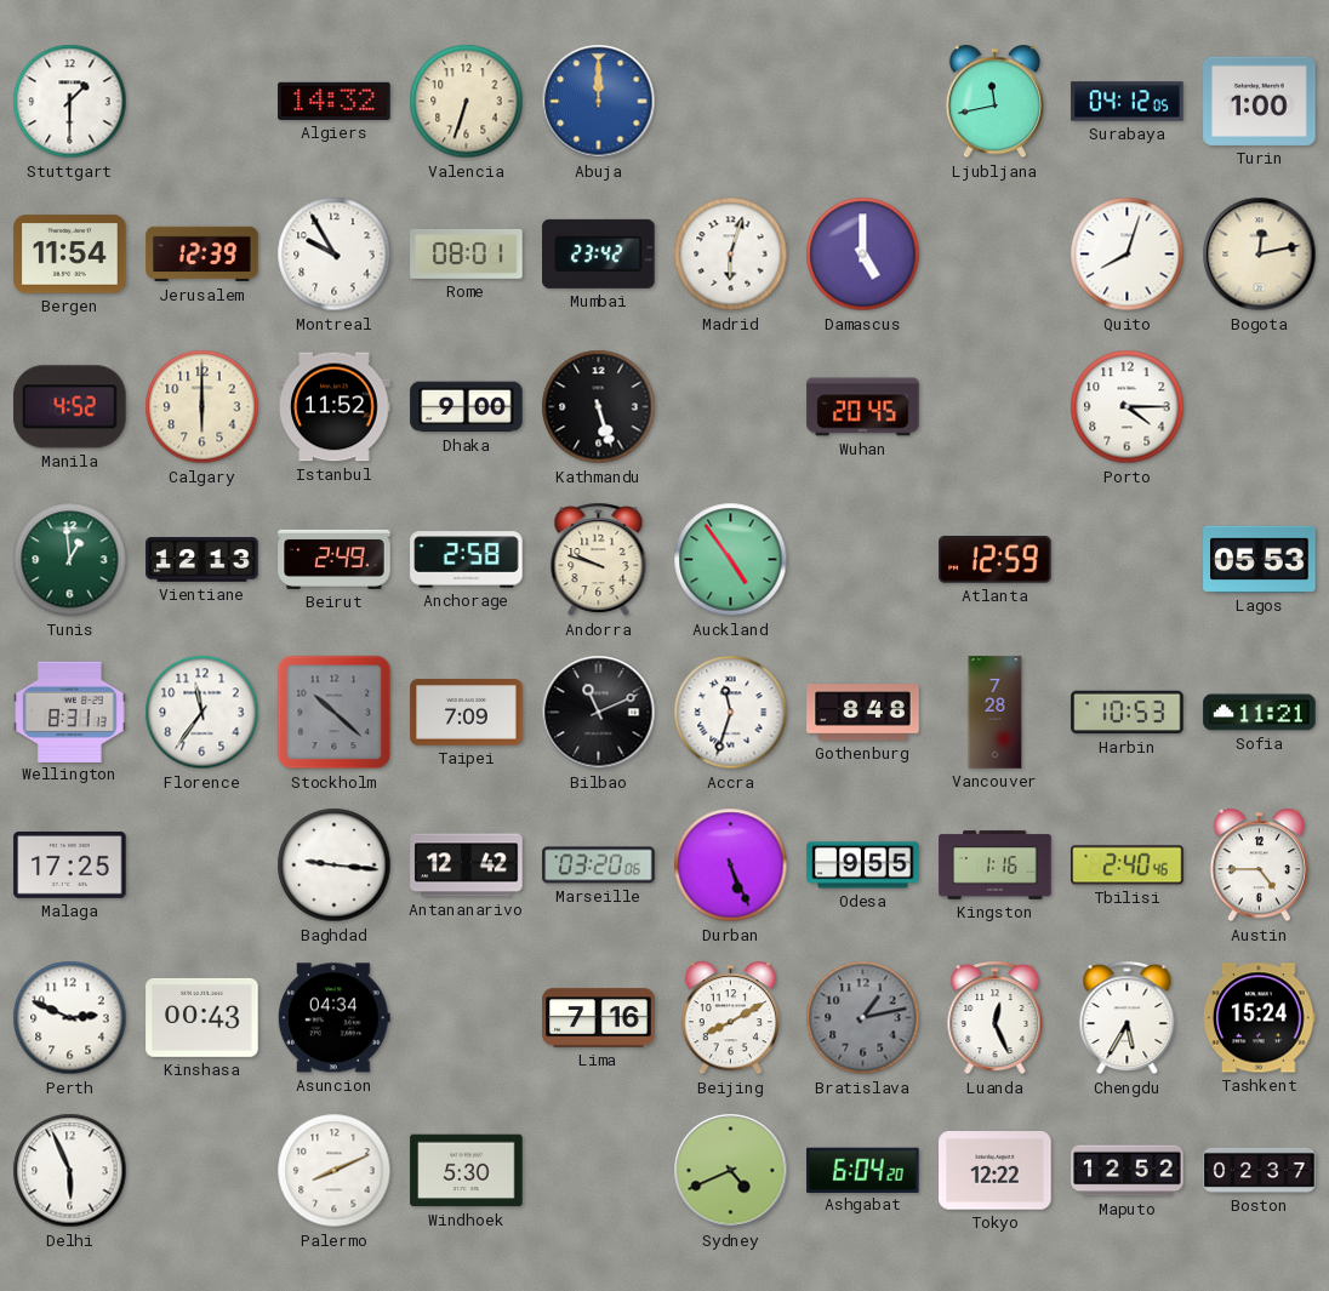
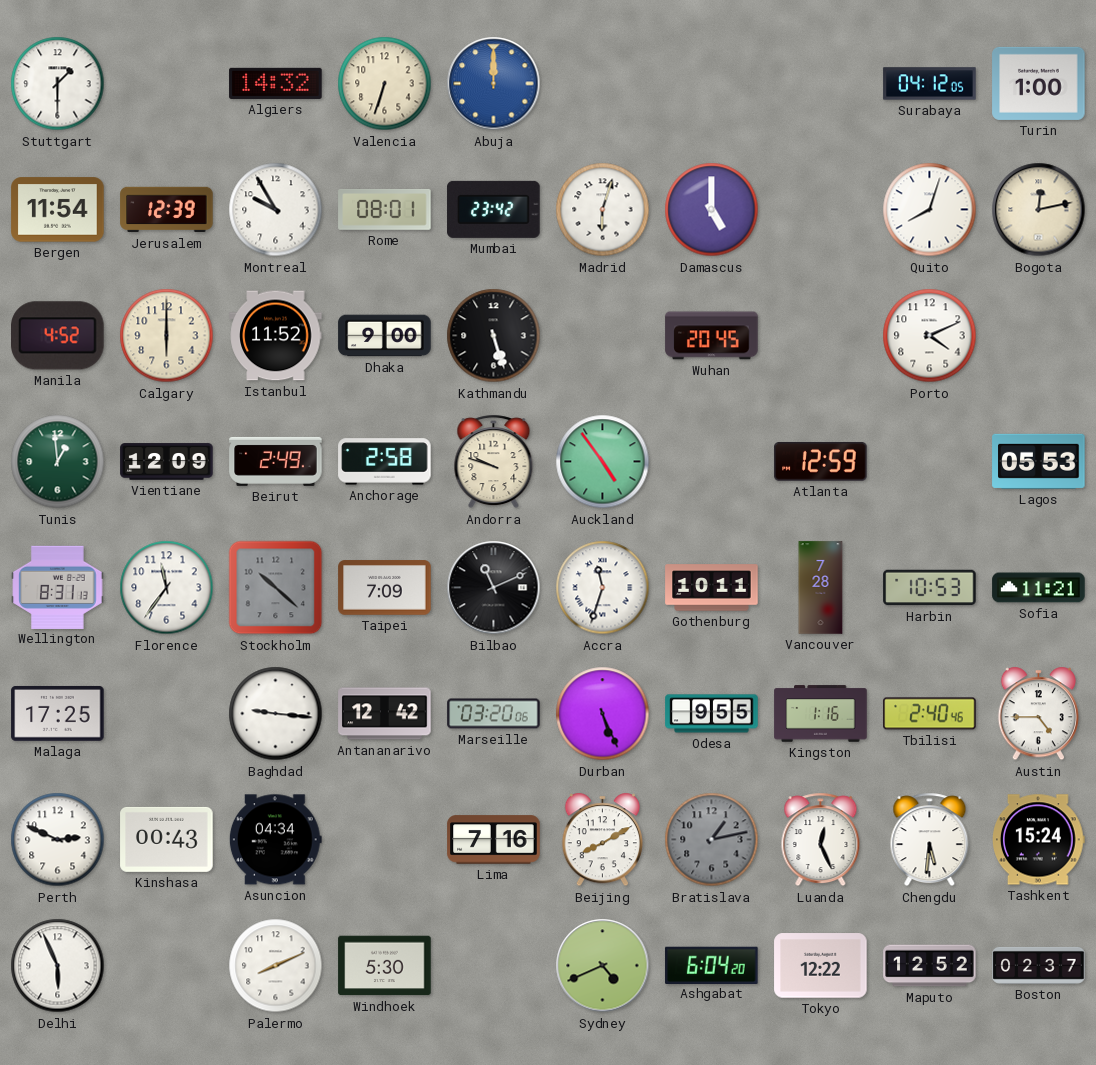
Ljubljana: 11:43 -> none
Porto: 4:15 -> 4:11
Vientiane: 12:13 -> 12:09
Gothenburg: 8:48 -> 10:11
Chengdu: 5:35 -> 5:31
